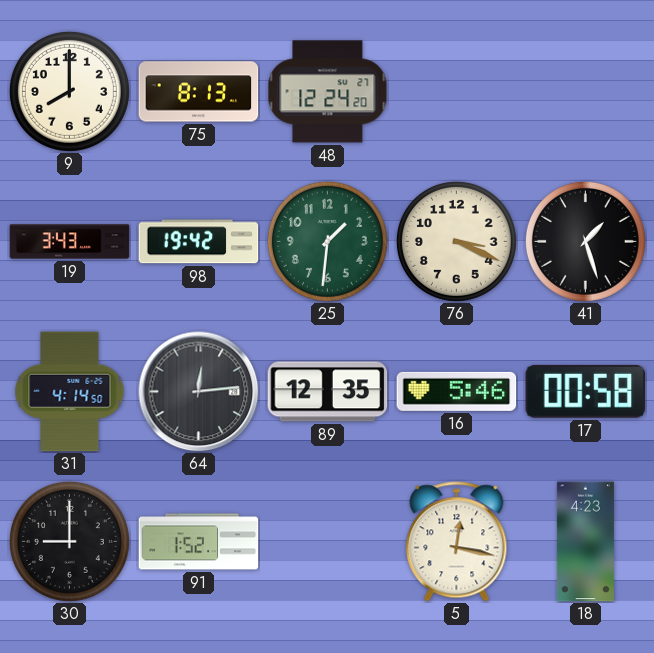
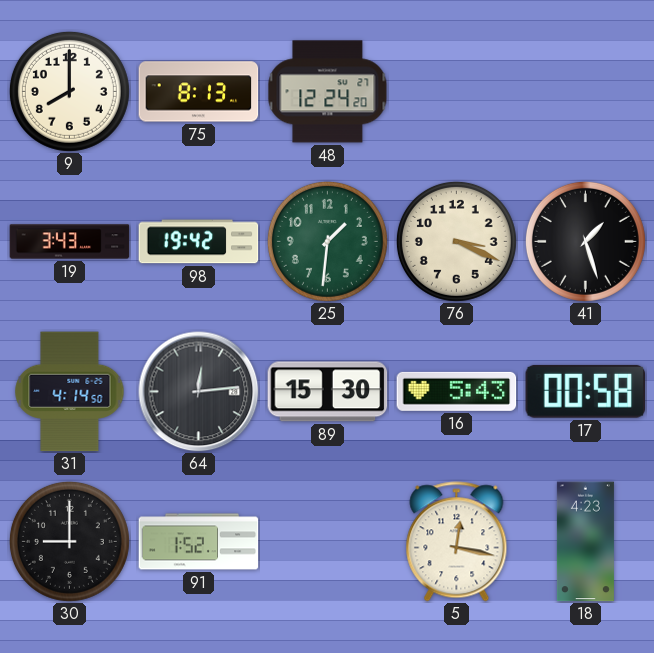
89: 12:35 -> 15:30
16: 5:46 -> 5:43
